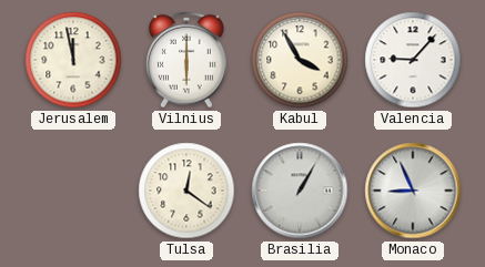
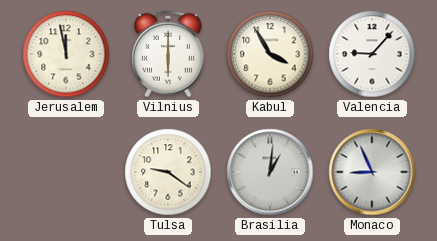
Tulsa: 12:21 -> 9:21
Brasilia: 1:05 -> 1:01
